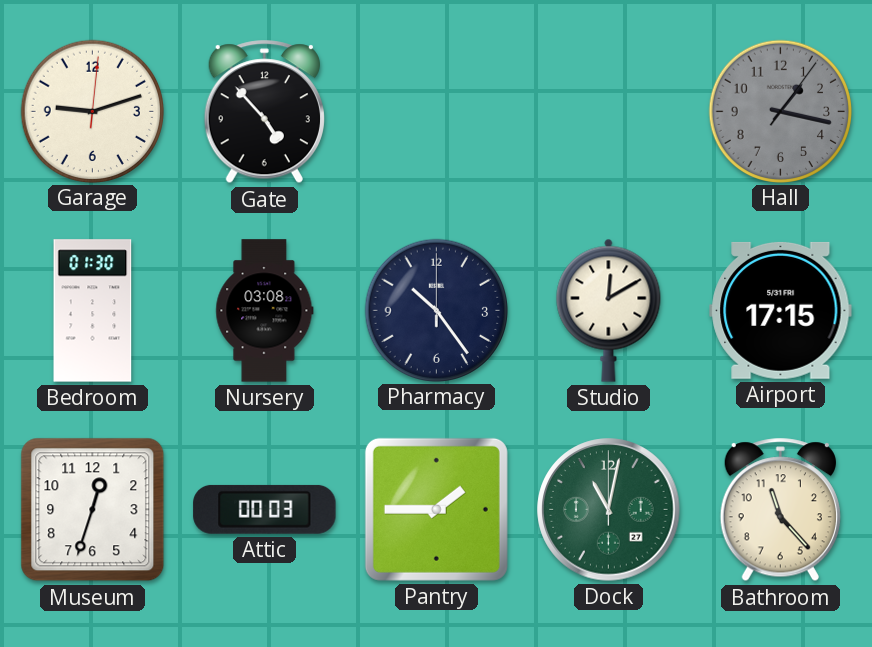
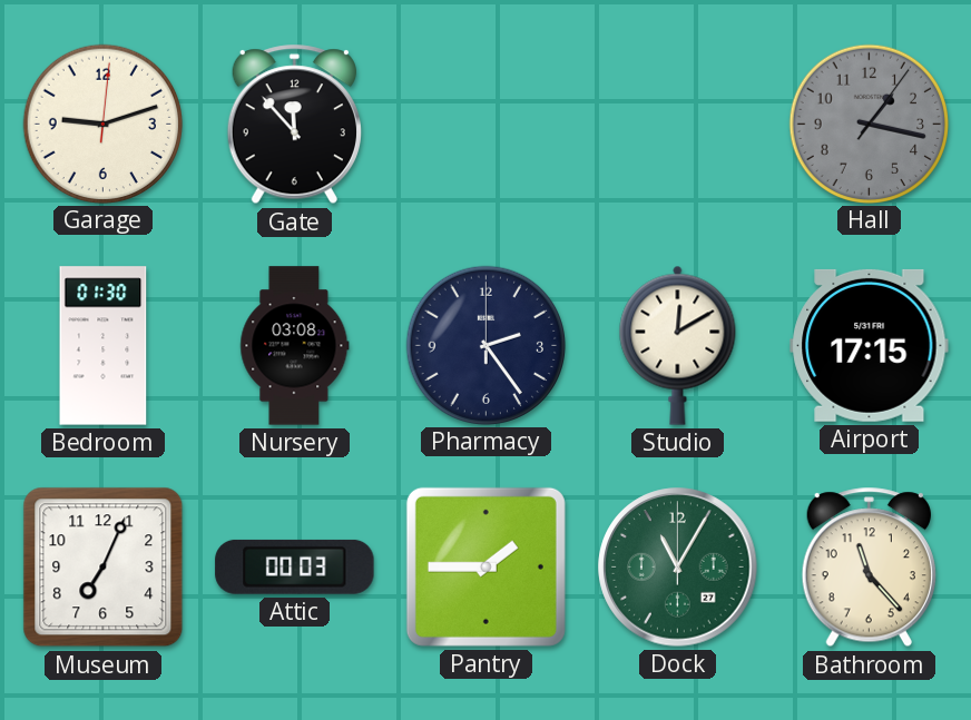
Gate: 4:53 -> 11:53
Pharmacy: 10:24 -> 2:24
Museum: 12:33 -> 7:04
Dock: 11:02 -> 11:05
